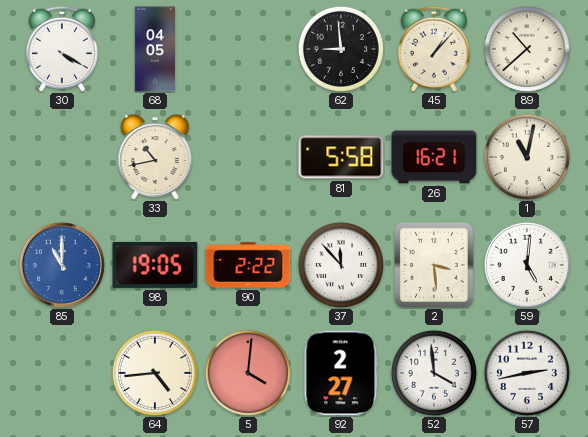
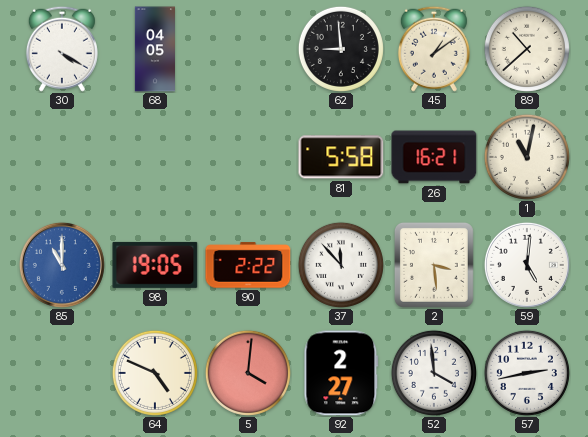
45: 1:07 -> 1:09
33: 10:43 -> none
64: 4:44 -> 4:49
